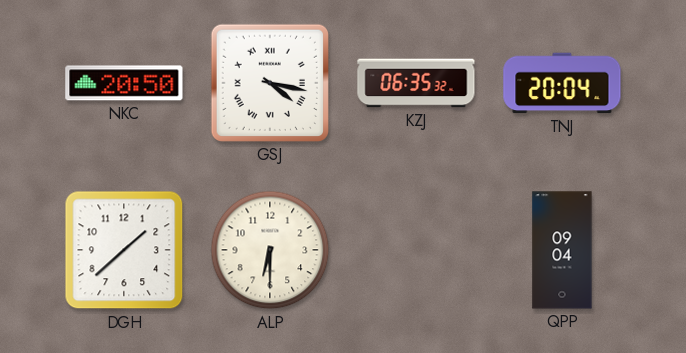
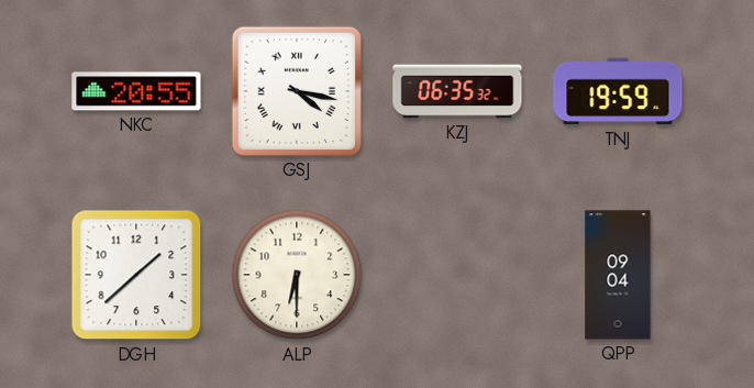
NKC: 20:50 -> 20:55
TNJ: 20:04 -> 19:59
